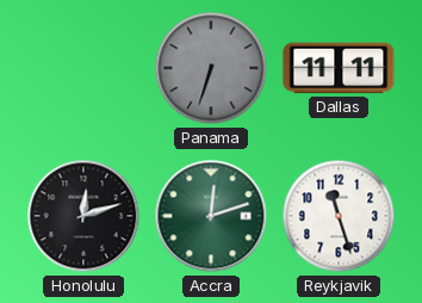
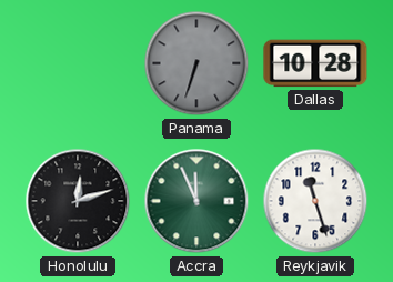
Dallas: 11:11 -> 10:28
Accra: 12:12 -> 11:56
